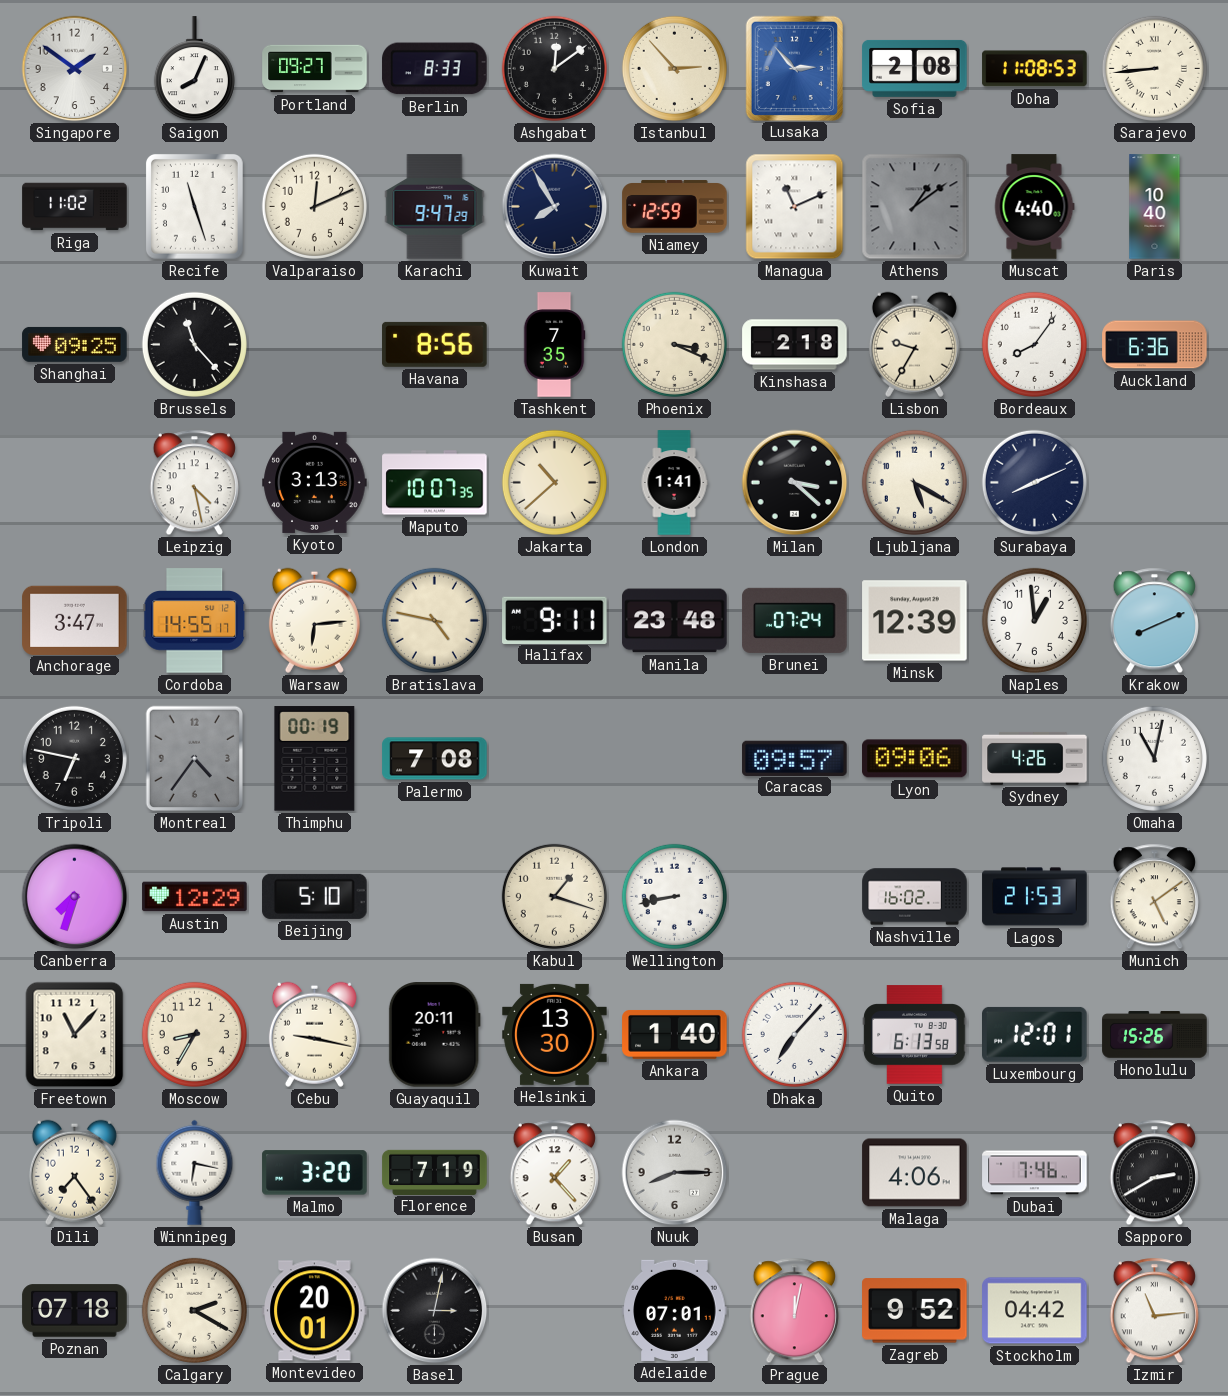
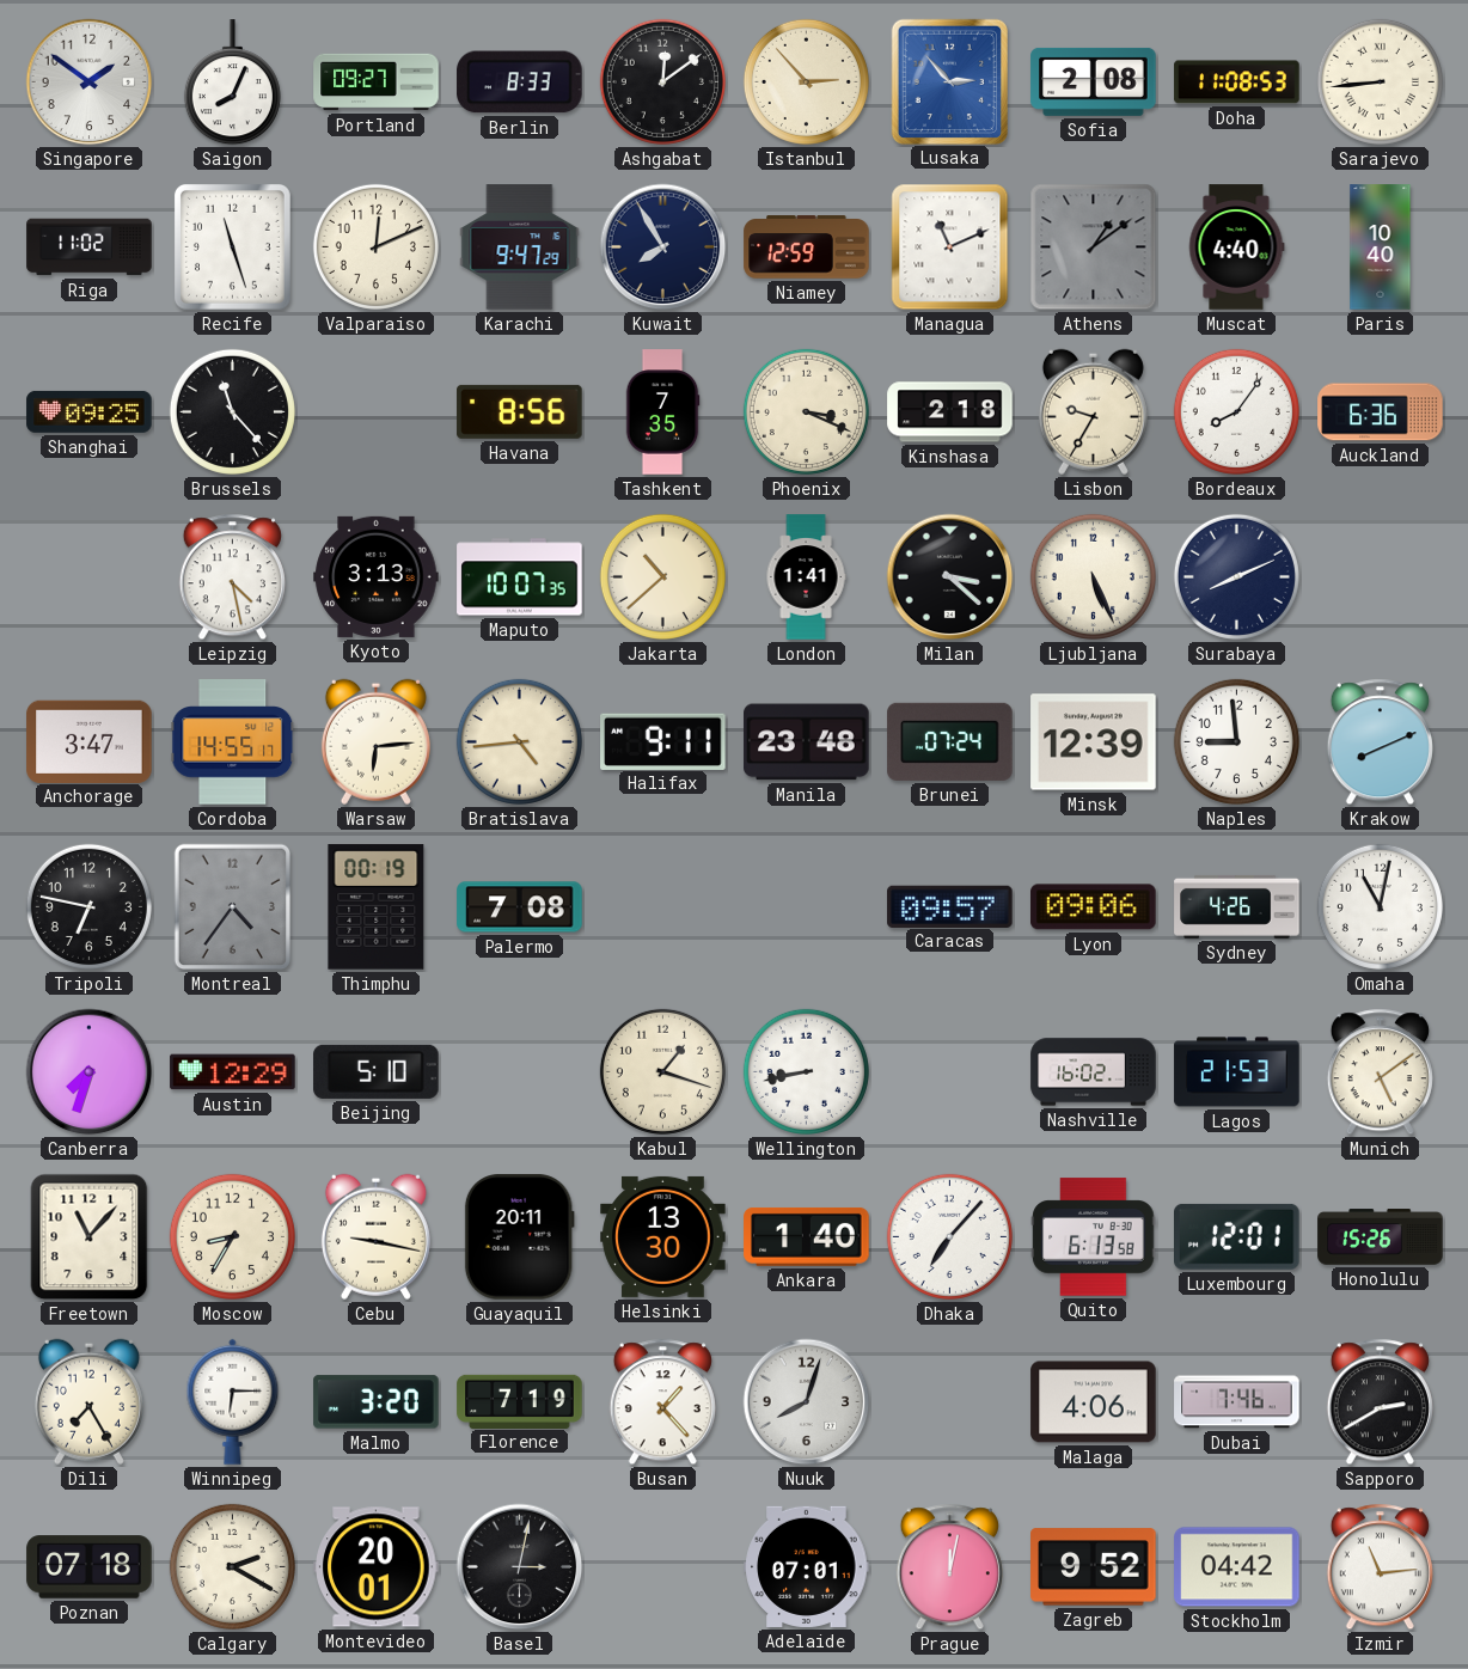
Ljubljana: 5:20 -> 5:26
Bratislava: 4:47 -> 4:44
Naples: 12:59 -> 8:59
Dili: 7:24 -> 7:25
Winnipeg: 6:17 -> 6:15
Nuuk: 8:15 -> 8:03
